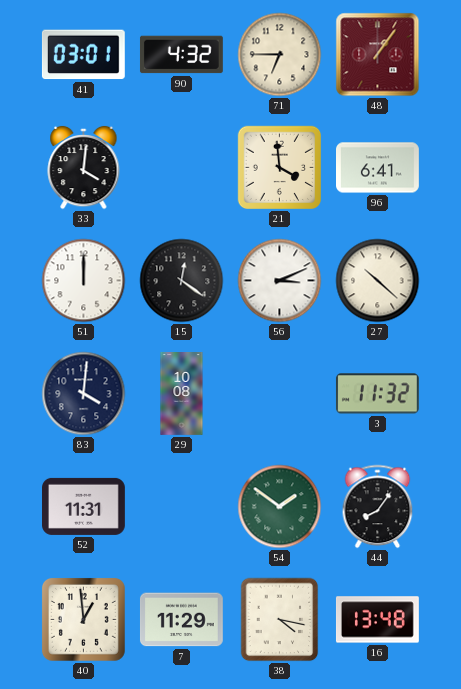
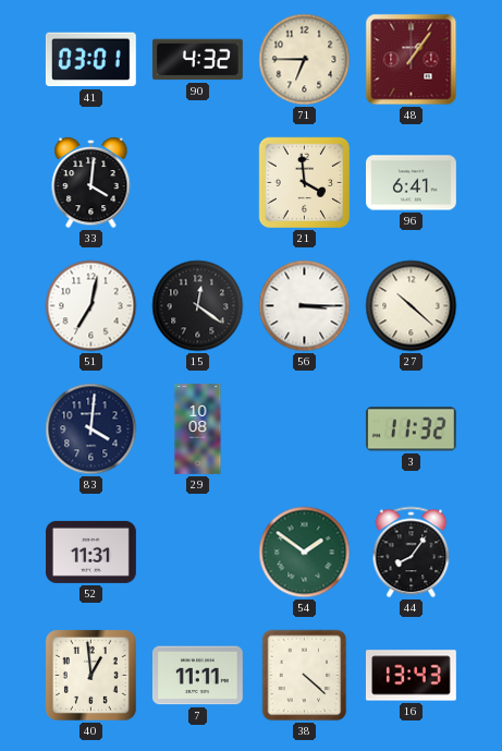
51: 12:00 -> 7:02
56: 3:11 -> 3:15
7: 11:29 -> 11:11
38: 4:17 -> 4:22
16: 13:48 -> 13:43
